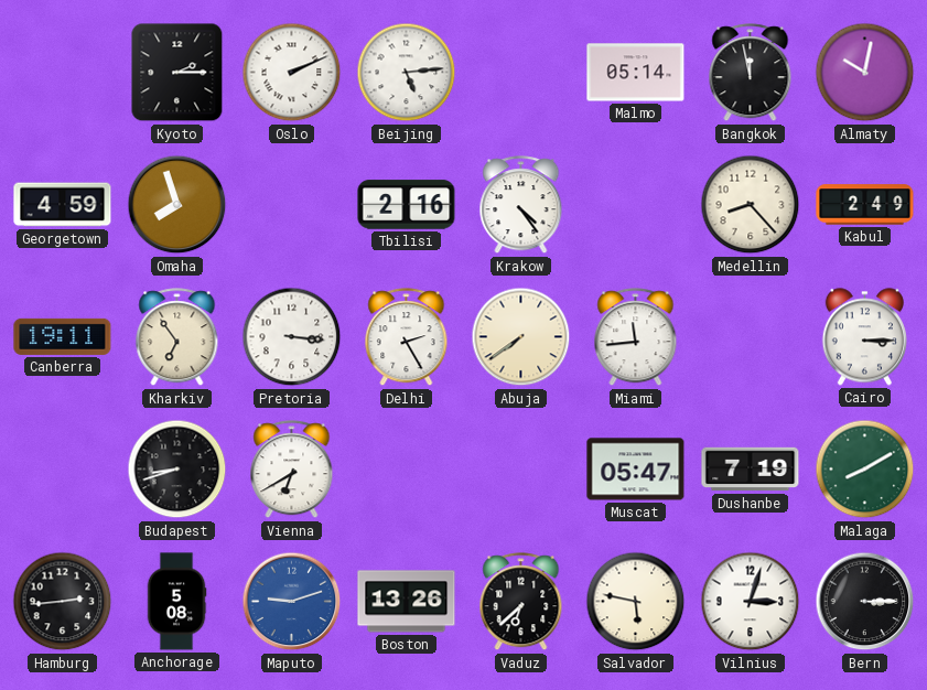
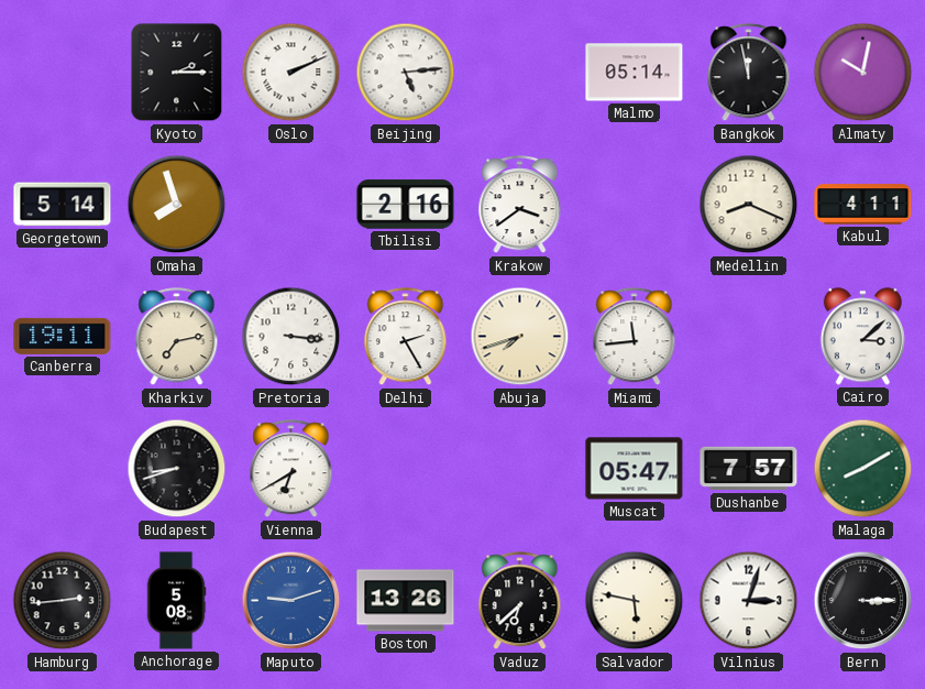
Georgetown: 4:59 -> 5:14
Krakow: 4:24 -> 3:39
Medellin: 8:23 -> 8:19
Kabul: 2:49 -> 4:11
Kharkiv: 6:54 -> 7:13
Abuja: 7:39 -> 7:42
Cairo: 3:15 -> 3:08
Dushanbe: 7:19 -> 7:57
